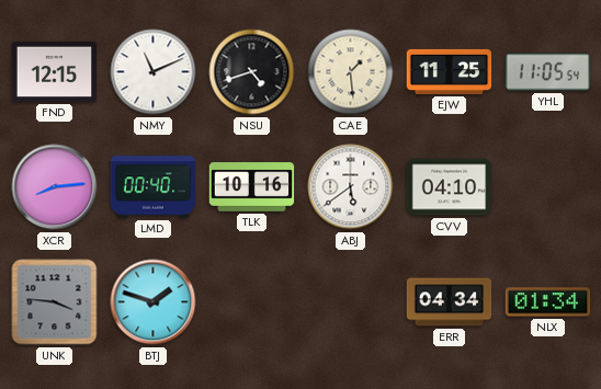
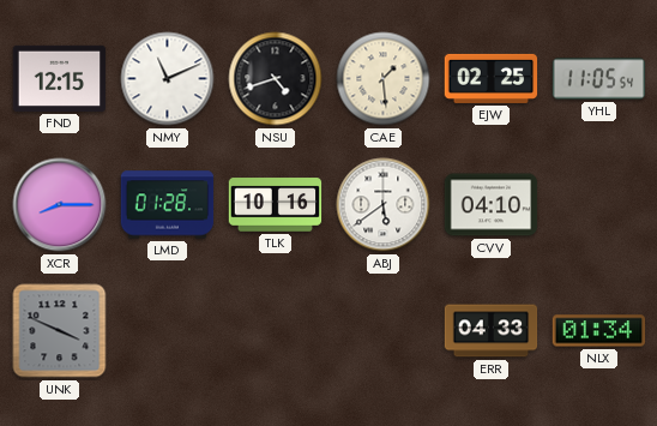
EJW: 11:25 -> 02:25
XCR: 8:14 -> 8:15
LMD: 00:40 -> 01:28
UNK: 3:46 -> 3:49
BTJ: 1:48 -> none
ERR: 04:34 -> 04:33
